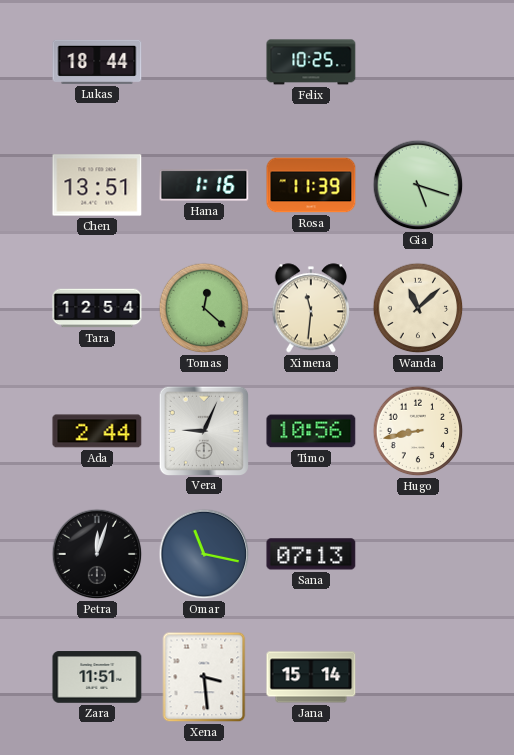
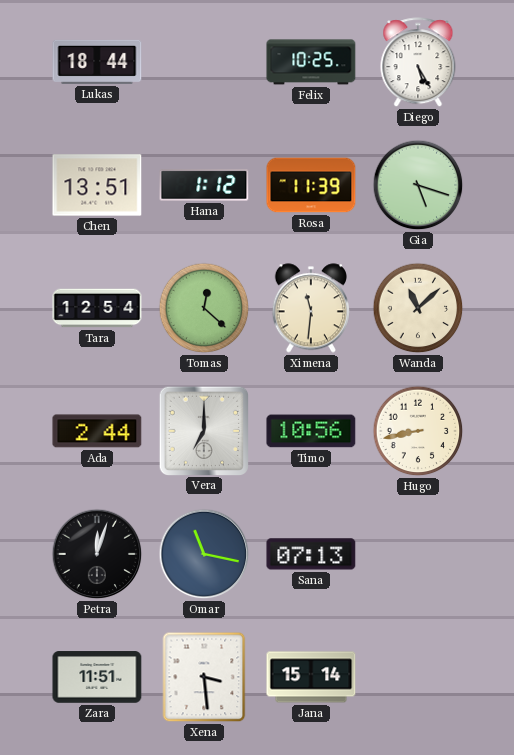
Diego: none -> 5:25
Hana: 1:16 -> 1:12
Vera: 9:04 -> 7:00
